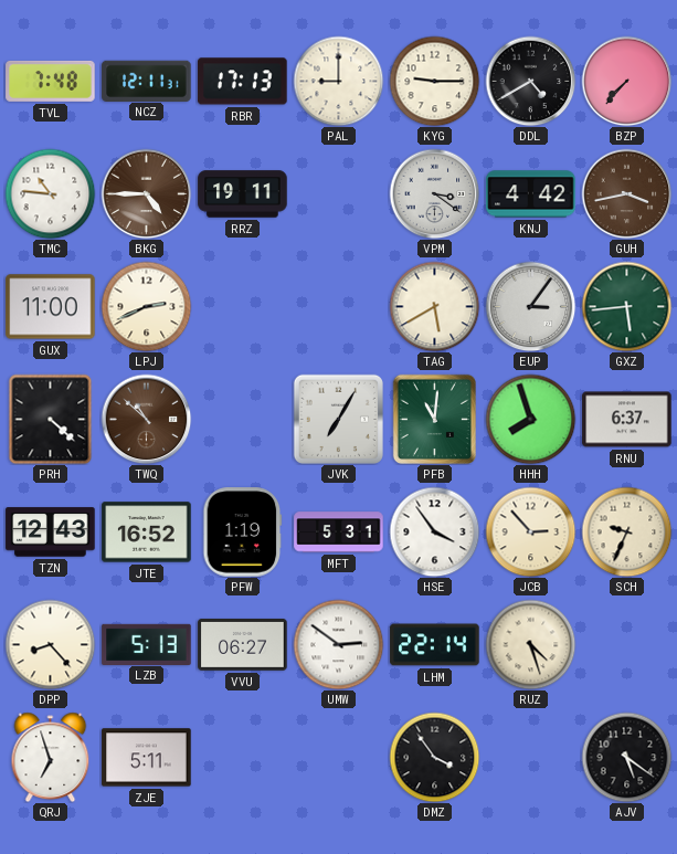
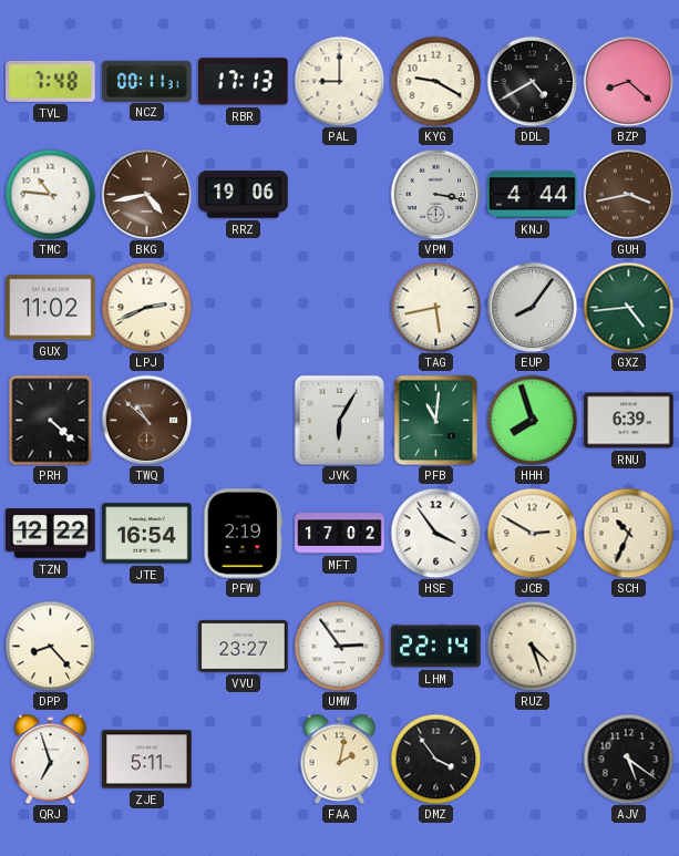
NCZ: 12:11 -> 00:11
KYG: 9:15 -> 9:20
BZP: 7:37 -> 8:22
BKG: 4:45 -> 4:43
RRZ: 19:11 -> 19:06
VPM: 3:21 -> 3:17
KNJ: 4:42 -> 4:44
GUX: 11:00 -> 11:02
TAG: 5:40 -> 5:43
EUP: 3:06 -> 8:06
GXZ: 5:44 -> 4:44
JVK: 7:05 -> 6:05
RNU: 6:37 -> 6:39
TZN: 12:43 -> 12:22
JTE: 16:52 -> 16:54
PFW: 1:19 -> 2:19
MFT: 5:31 -> 17:02
JCB: 2:53 -> 2:50
SCH: 9:34 -> 10:34
LZB: 5:13 -> none
VVU: 06:27 -> 23:27
UMW: 2:51 -> 2:54
FAA: none -> 2:02
